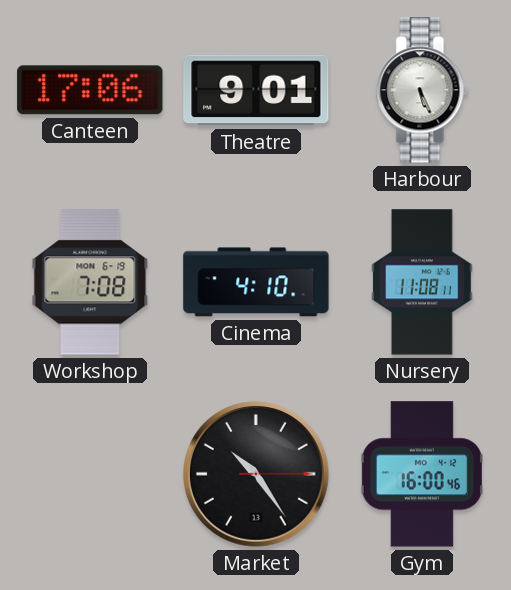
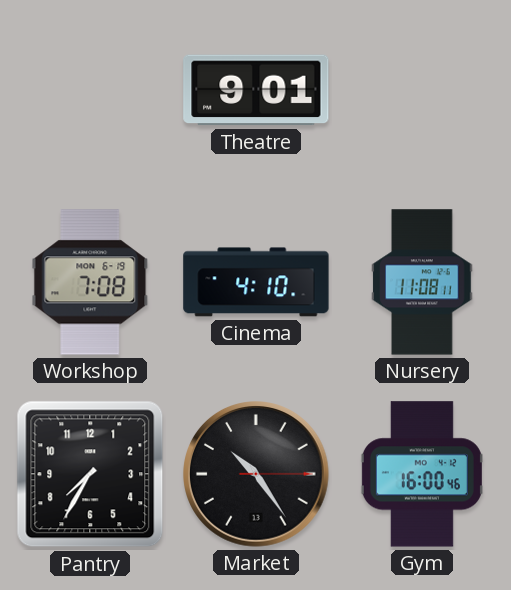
Canteen: 17:06 -> none
Harbour: 5:26 -> none
Pantry: none -> 7:35
